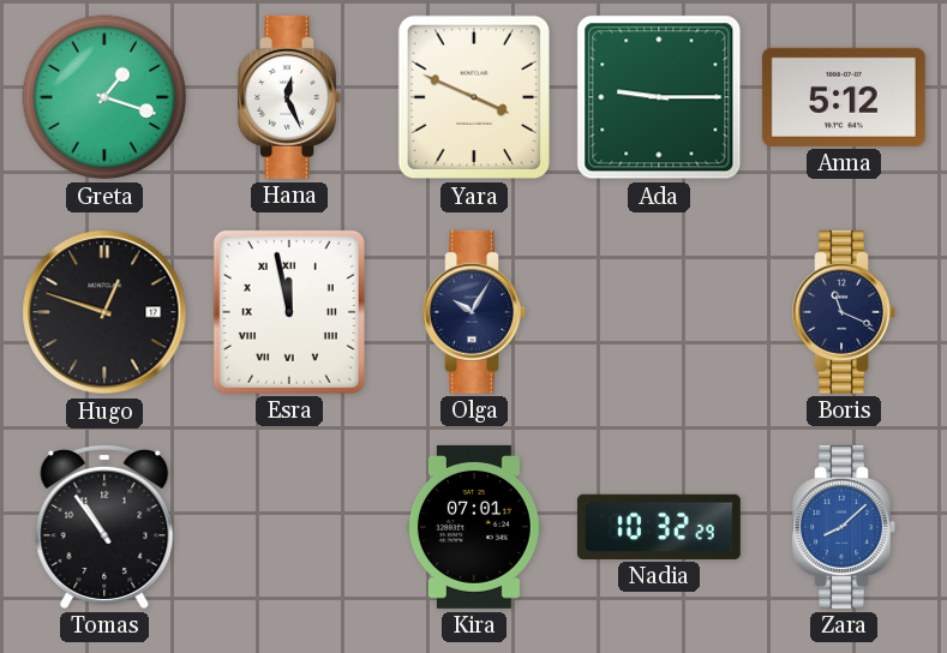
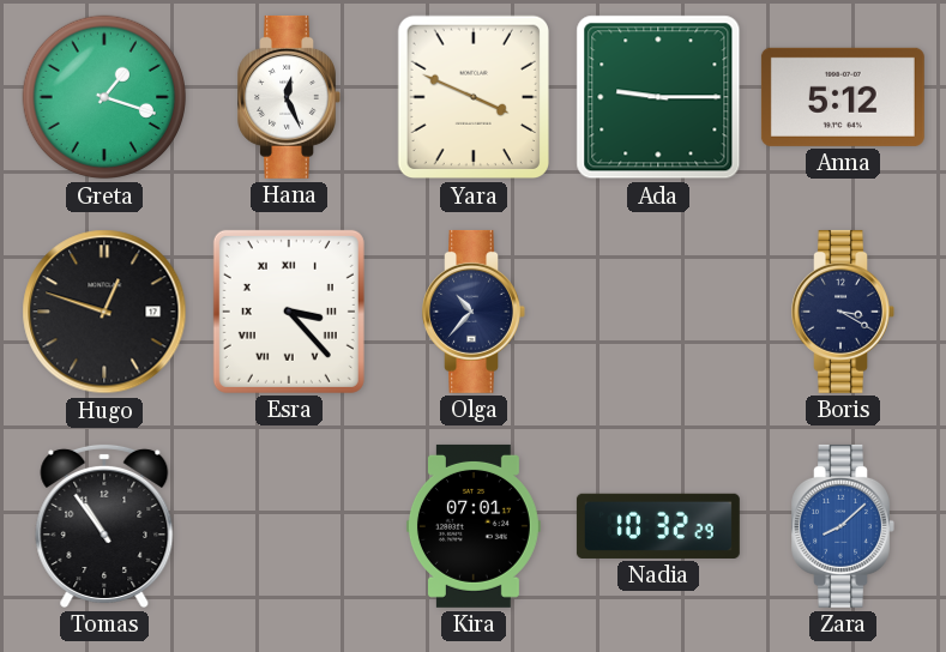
Esra: 11:58 -> 3:23
Olga: 10:05 -> 10:37
Boris: 11:19 -> 3:20
